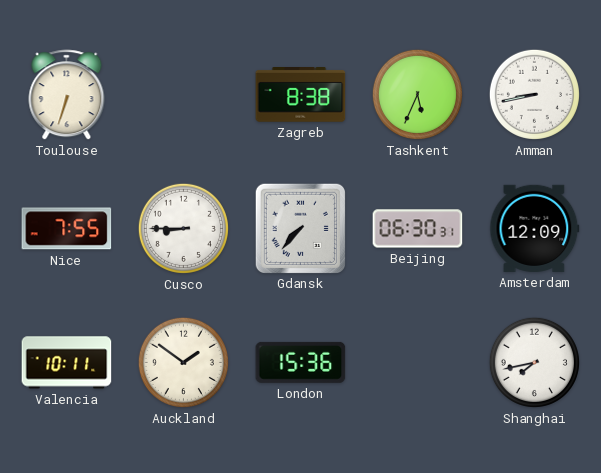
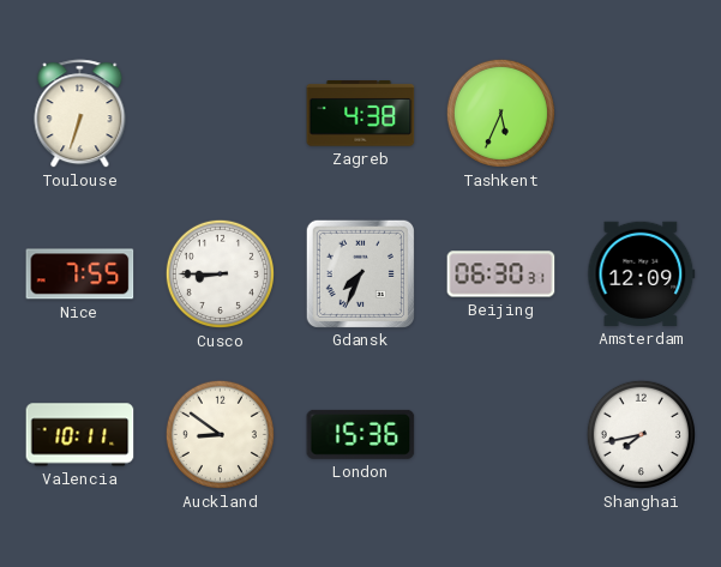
Zagreb: 8:38 -> 4:38
Amman: 8:43 -> none
Gdansk: 7:37 -> 7:34
Auckland: 1:51 -> 8:51
